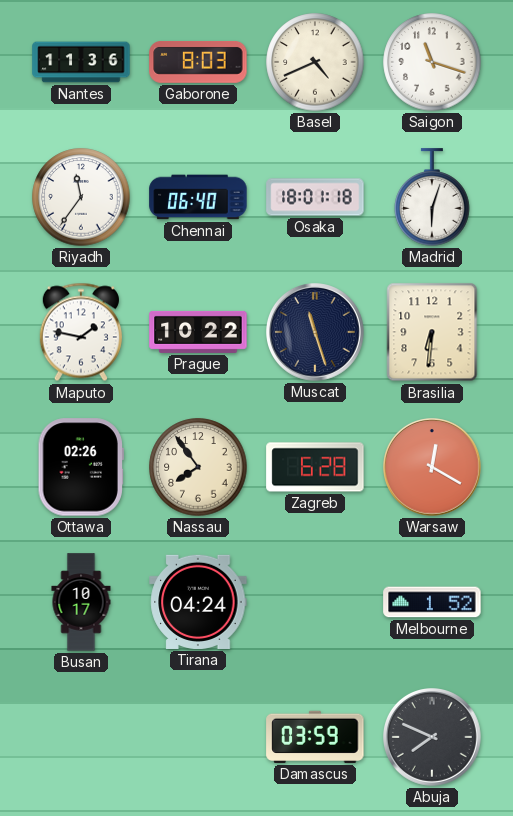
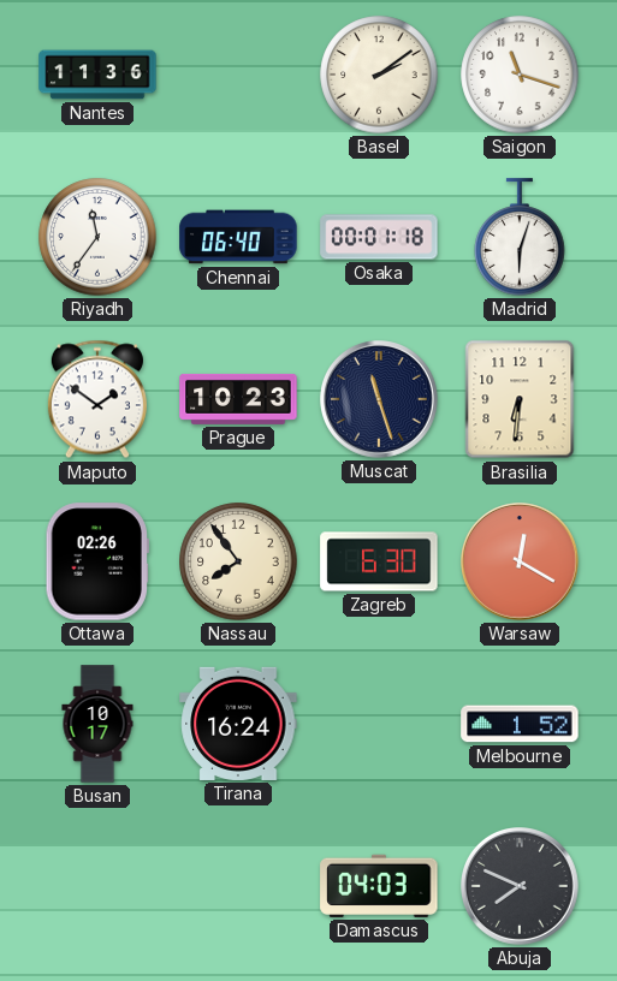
Gaborone: 8:03 -> none
Basel: 4:41 -> 2:09
Osaka: 18:01 -> 00:01
Maputo: 1:47 -> 1:51
Prague: 10:22 -> 10:23
Zagreb: 6:28 -> 6:30
Tirana: 04:24 -> 16:24
Damascus: 03:59 -> 04:03
